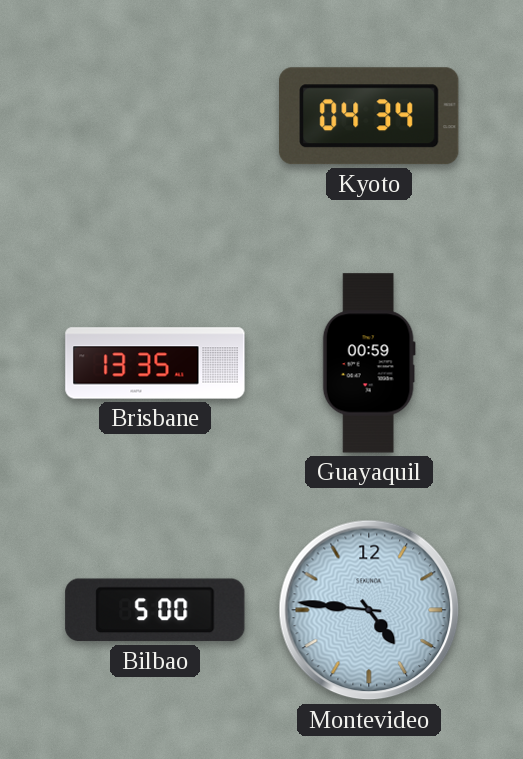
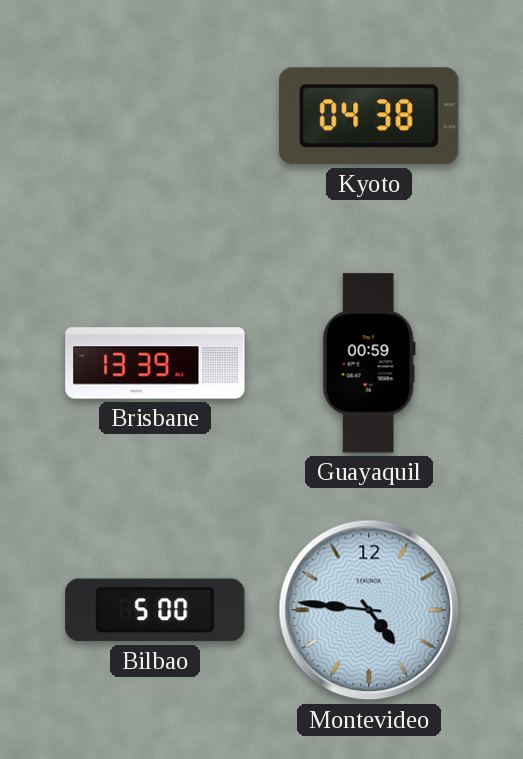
Kyoto: 04:34 -> 04:38
Brisbane: 13:35 -> 13:39
